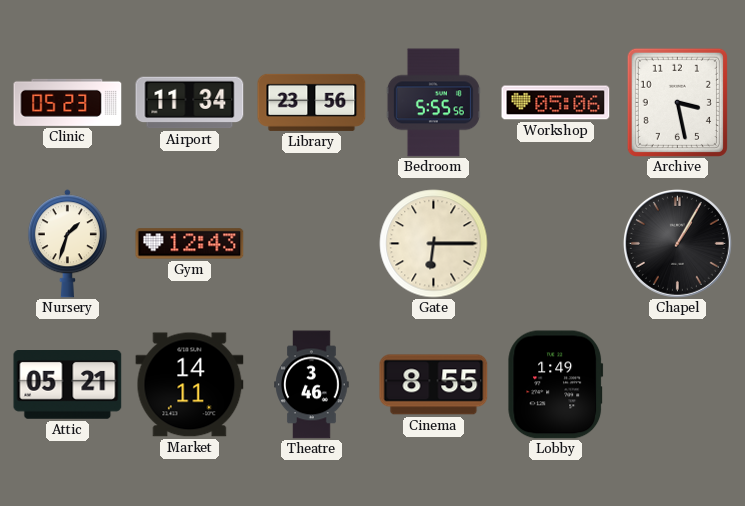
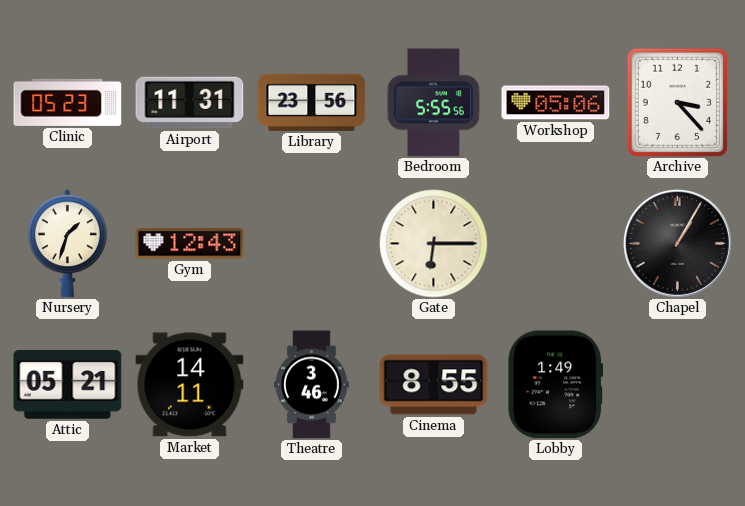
Airport: 11:34 -> 11:31
Archive: 3:28 -> 3:23
